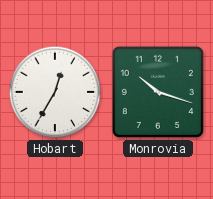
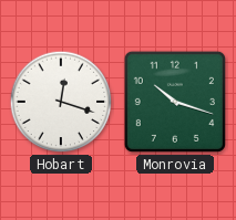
Hobart: 12:35 -> 12:18
